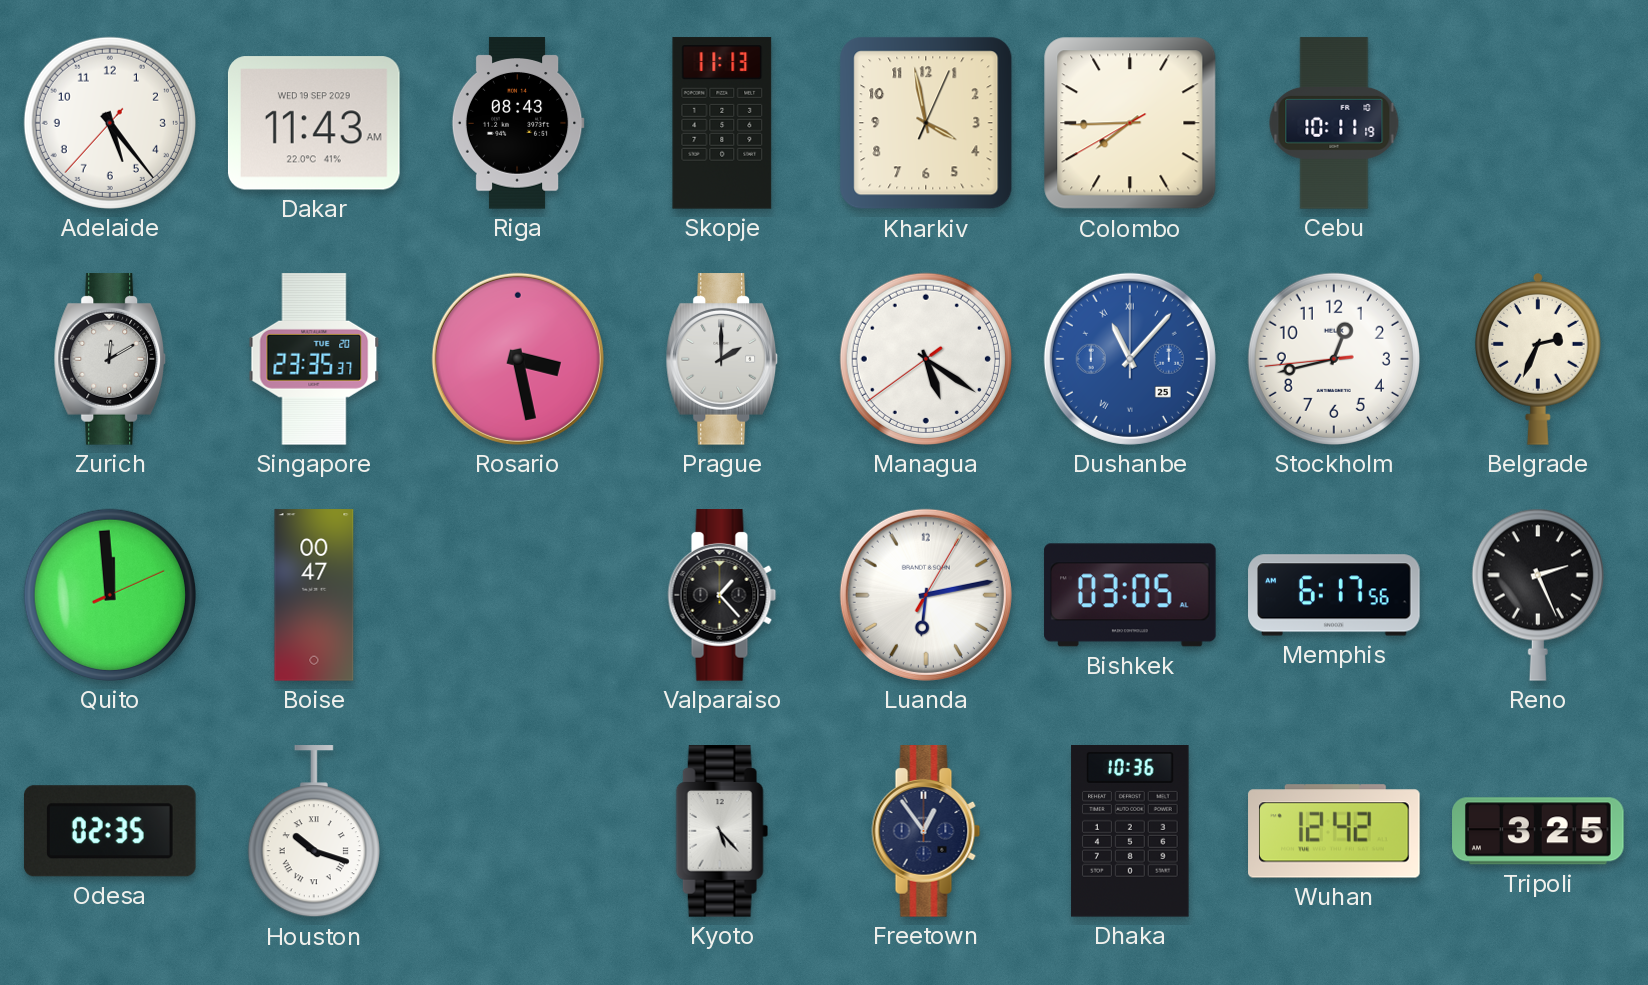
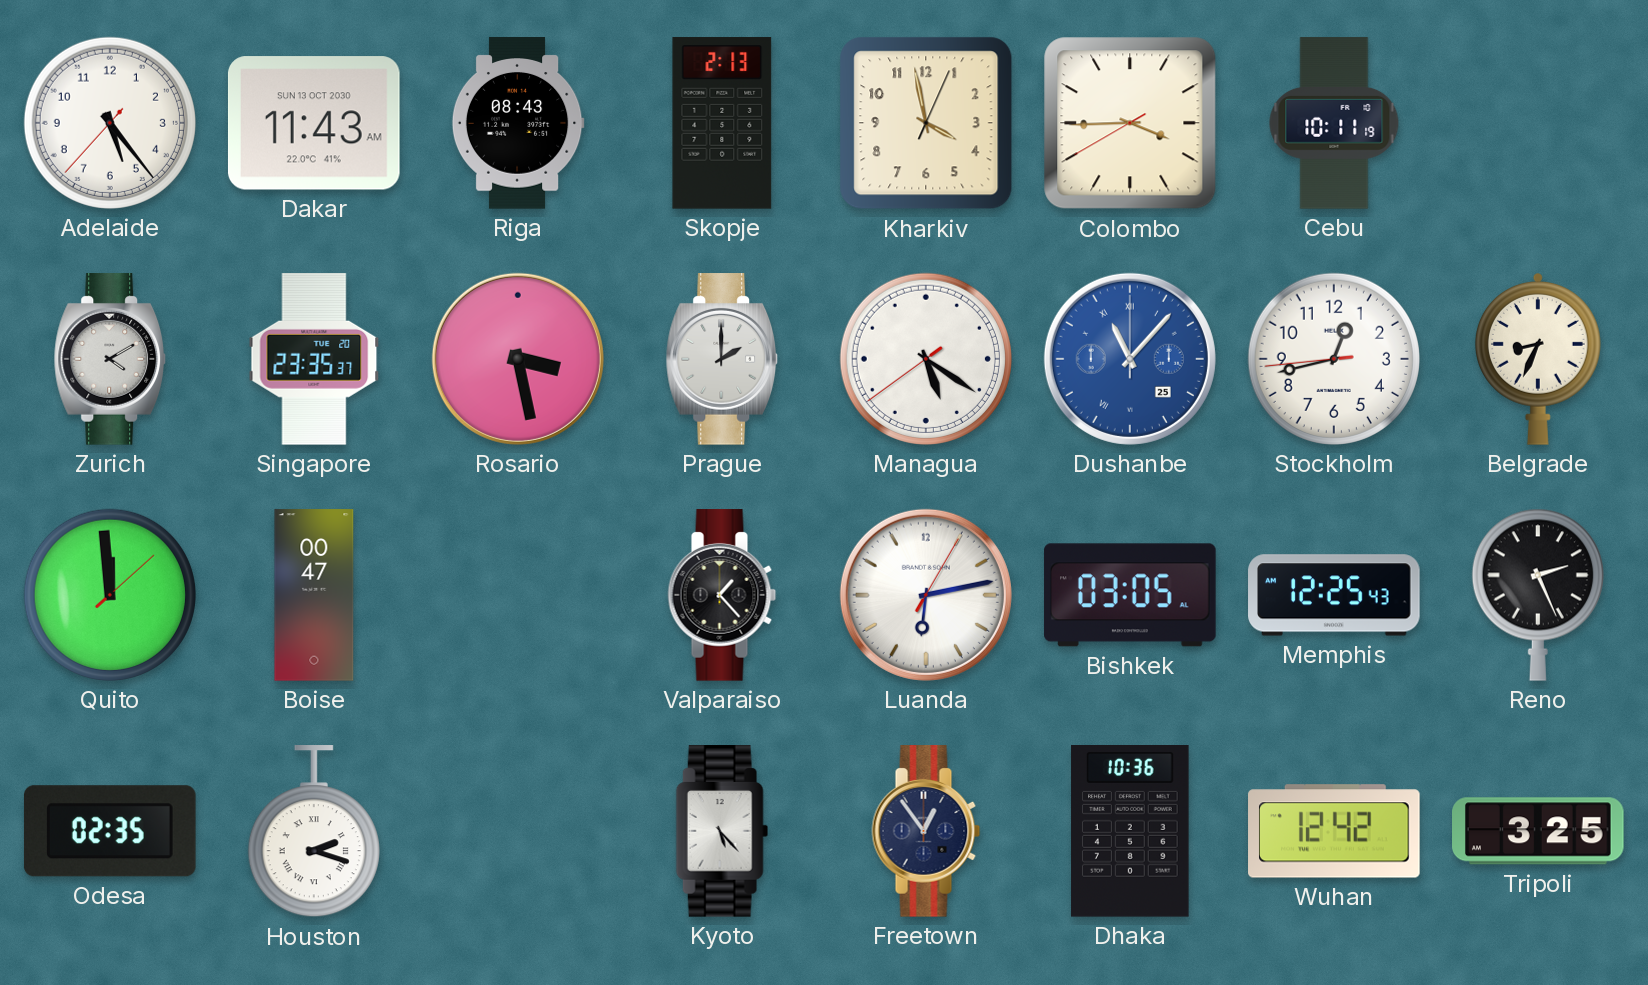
Dakar date: WED 19 SEP 2029 -> SUN 13 OCT 2030
Skopje: 11:13 -> 2:13
Colombo: 7:44 -> 3:44
Zurich: 12:10 -> 4:10
Belgrade: 2:34 -> 8:34
Quito: 11:59:11 -> 11:59:08
Memphis: 6:17 -> 12:25
Houston: 10:18 -> 2:18
